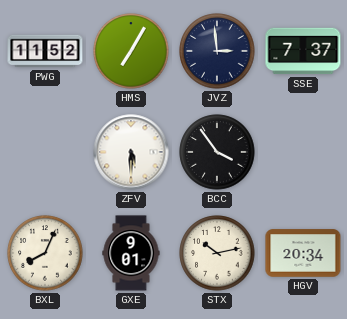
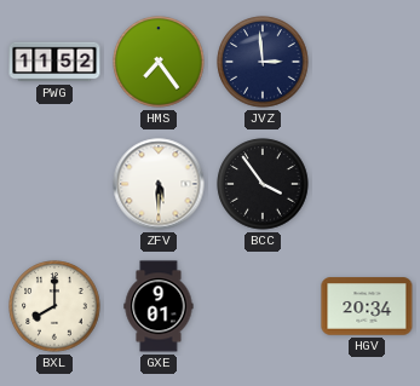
HMS: 7:05 -> 7:24
SSE: 7:37 -> none
BXL: 8:04 -> 8:00
STX: 10:13 -> none
